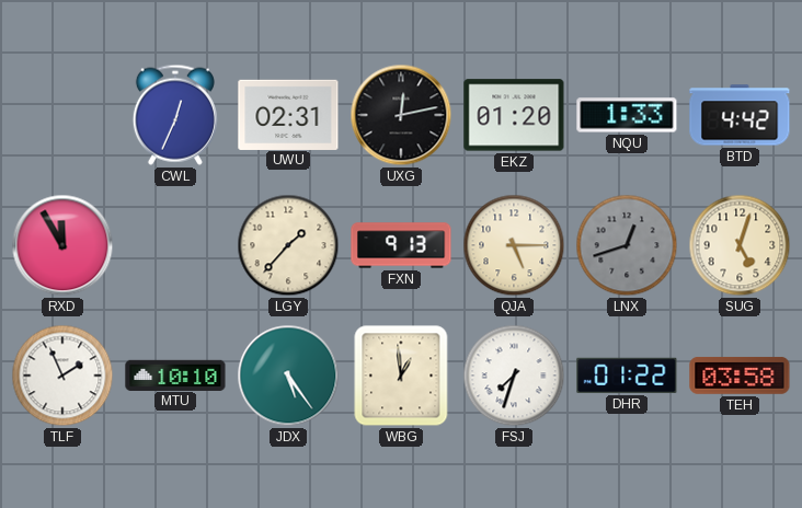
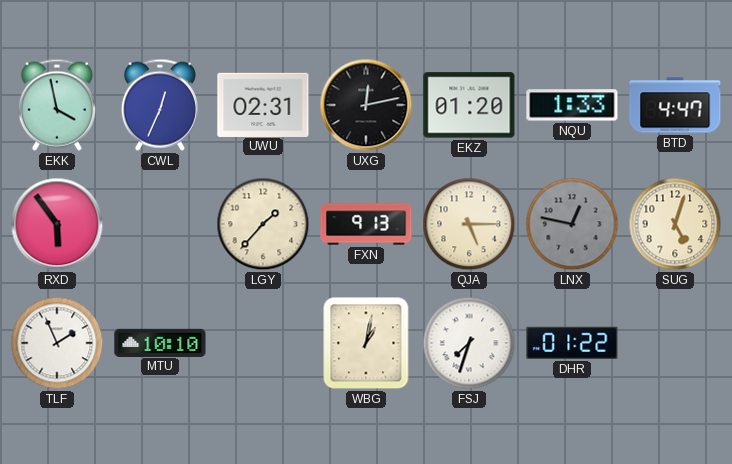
EKK: none -> 3:58
BTD: 4:42 -> 4:47
RXD: 11:55 -> 5:54
LNX: 12:42 -> 12:47
JDX: 5:24 -> none
WBG: 12:59 -> 1:02
TEH: 03:58 -> none
